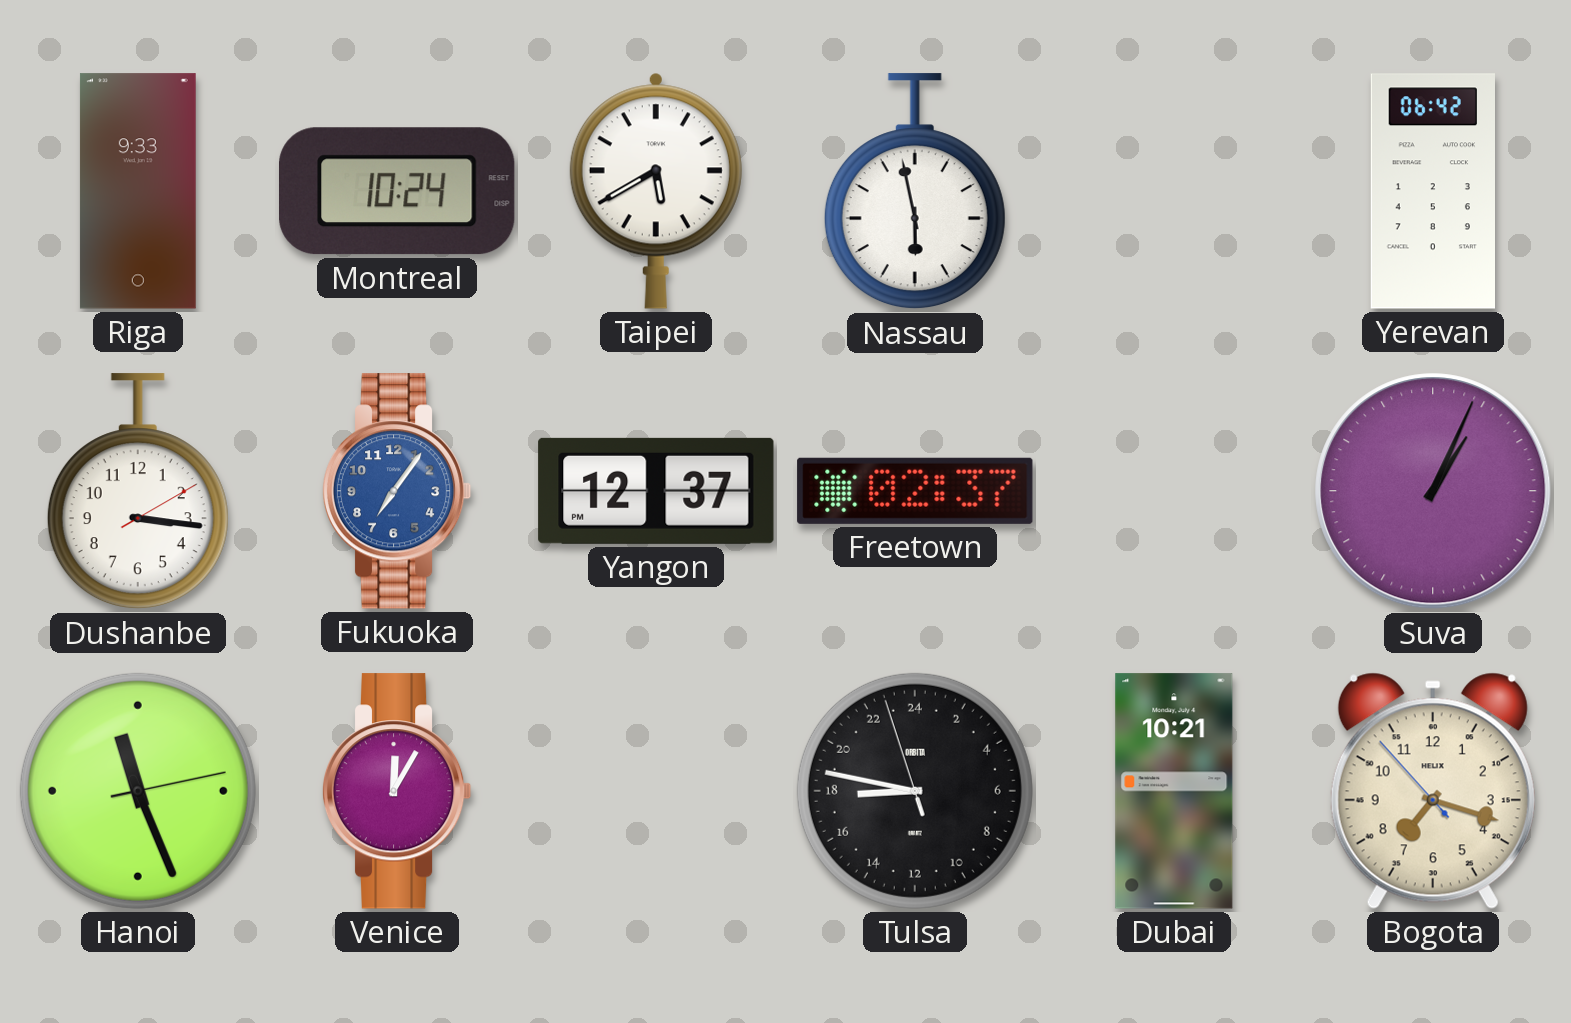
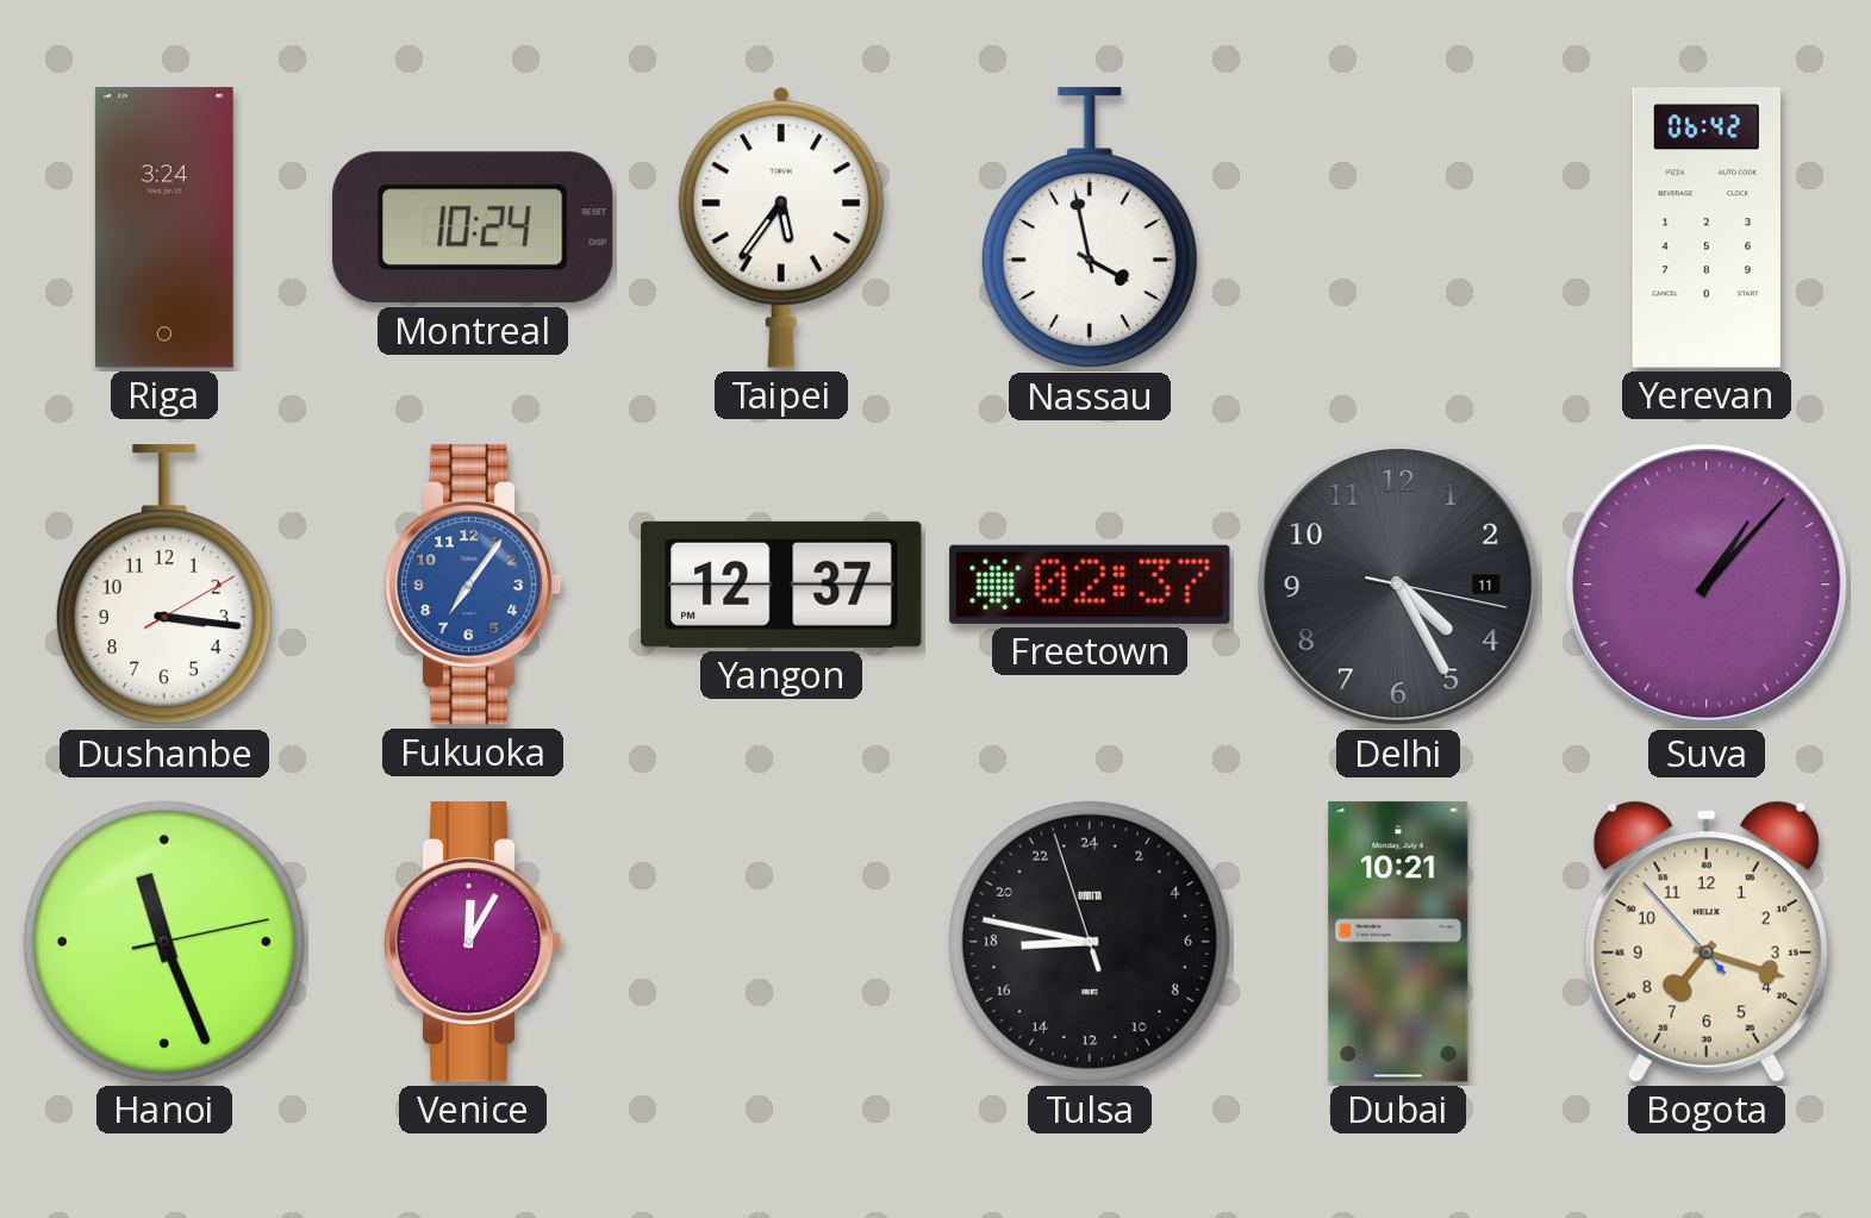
Riga: 9:33 -> 3:24
Taipei: 5:40 -> 5:36
Nassau: 5:58 -> 3:58
Delhi: none -> 4:25
Suva: 1:04 -> 1:07
